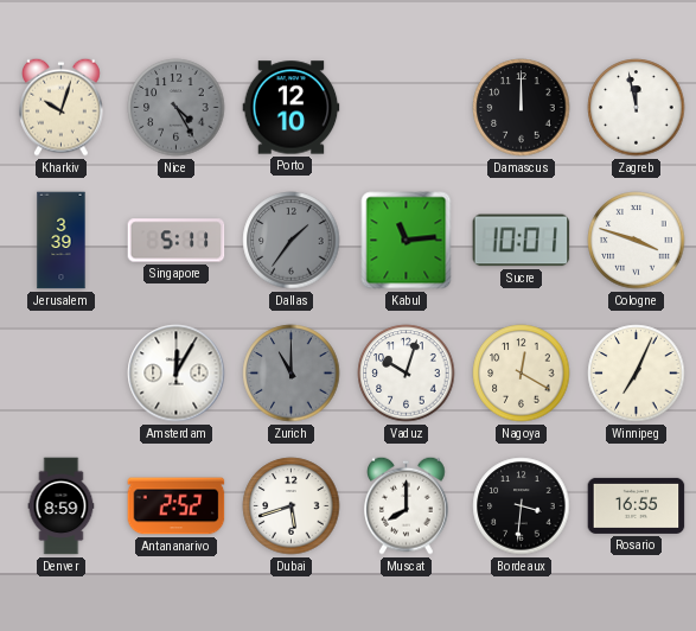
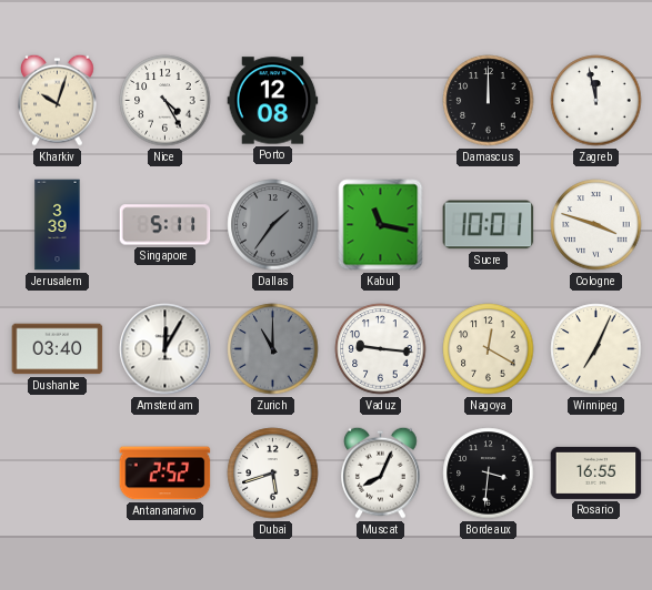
Nice dial: grey -> white
Porto: 12:10 -> 12:08
Kabul: 11:14 -> 11:17
Dushanbe: none -> 03:40
Vaduz: 10:03 -> 9:16
Denver: 8:59 -> none
Muscat: 8:00 -> 8:04
